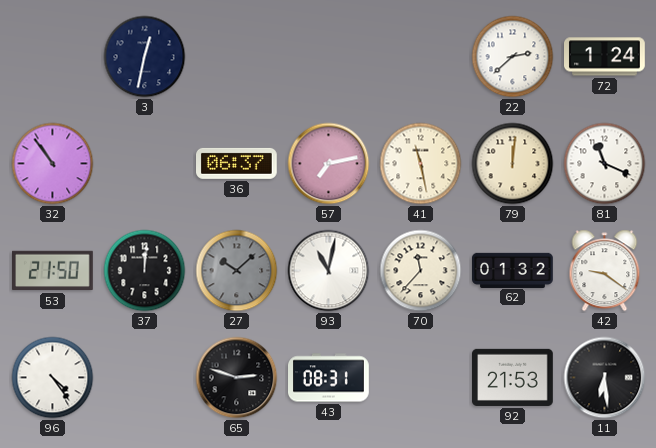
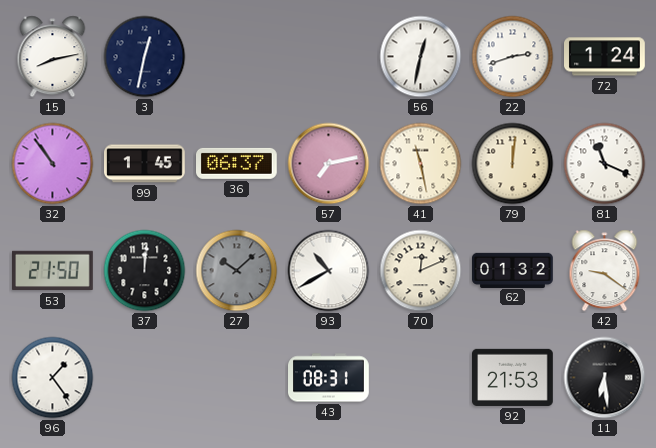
15: none -> 8:13
56: none -> 12:32
22: 2:38 -> 2:42
99: none -> 1:45
93: 11:02 -> 10:40
70: 11:37 -> 12:11
96: 4:24 -> 1:24
65: 2:48 -> none
